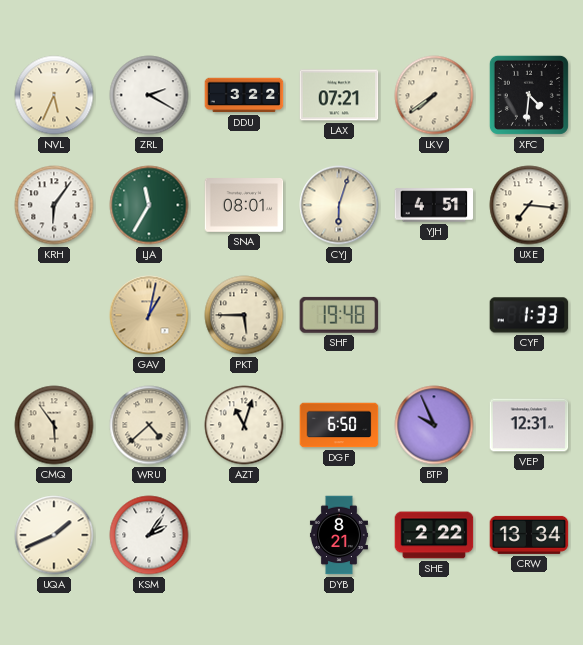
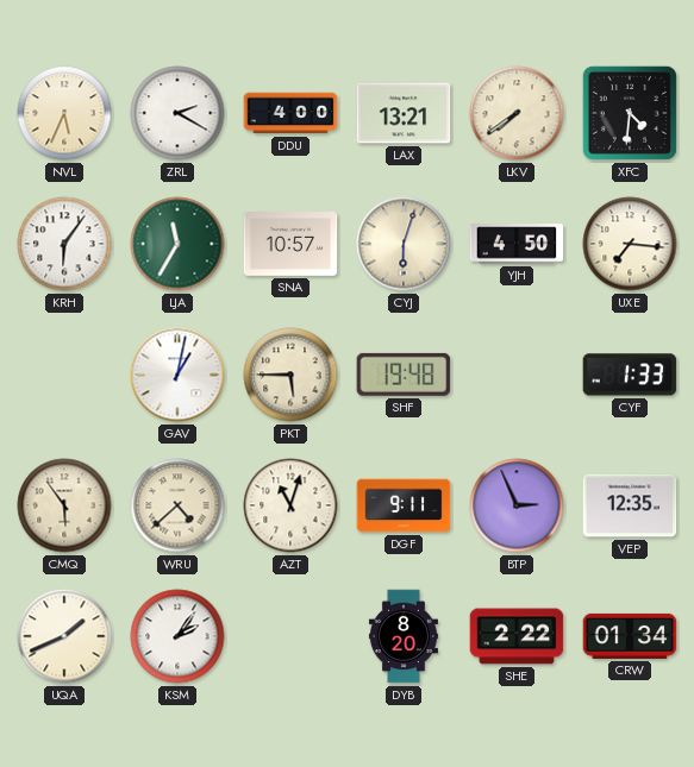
DDU: 3:22 -> 4:00
LAX: 07:21 -> 13:21
SNA: 08:01 -> 10:57
YJH: 4:51 -> 4:50
GAV dial: champagne -> white
DGF: 6:50 -> 9:11
BTP: 9:56 -> 2:56
VEP: 12:31 -> 12:35
DYB: 8:21 -> 8:20
CRW: 13:34 -> 01:34
